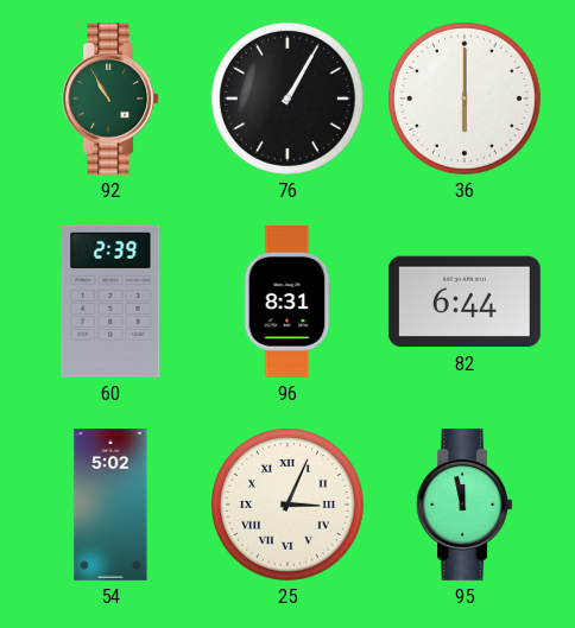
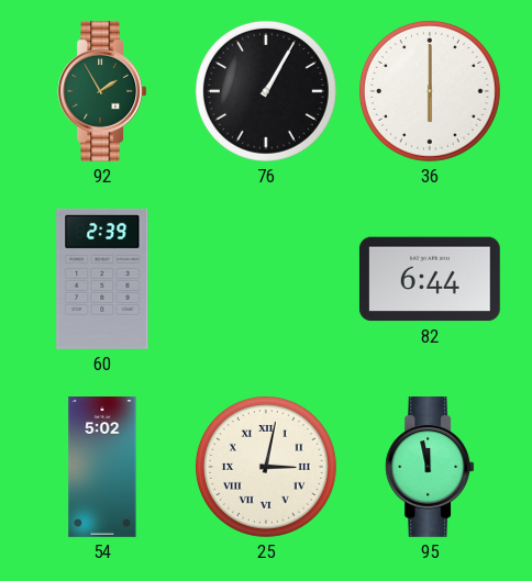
92: 10:55 -> 1:55
96: 8:31 -> none
25: 3:04 -> 3:02
